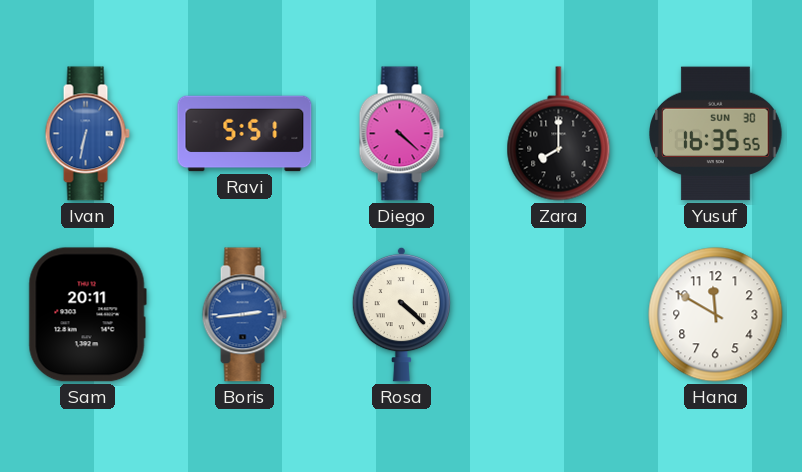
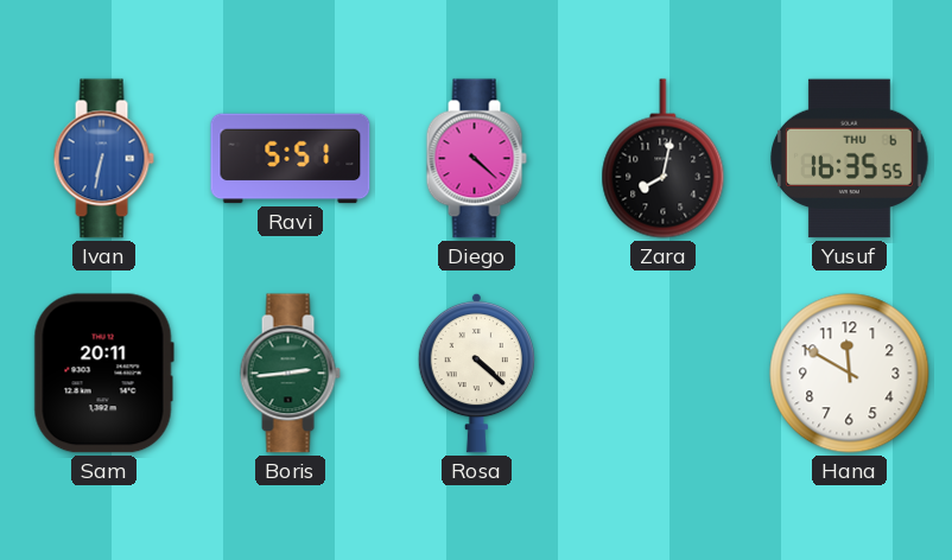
Zara: 8:00 -> 8:02
Yusuf date: SUN 30 -> THU 6
Boris dial: blue -> green
